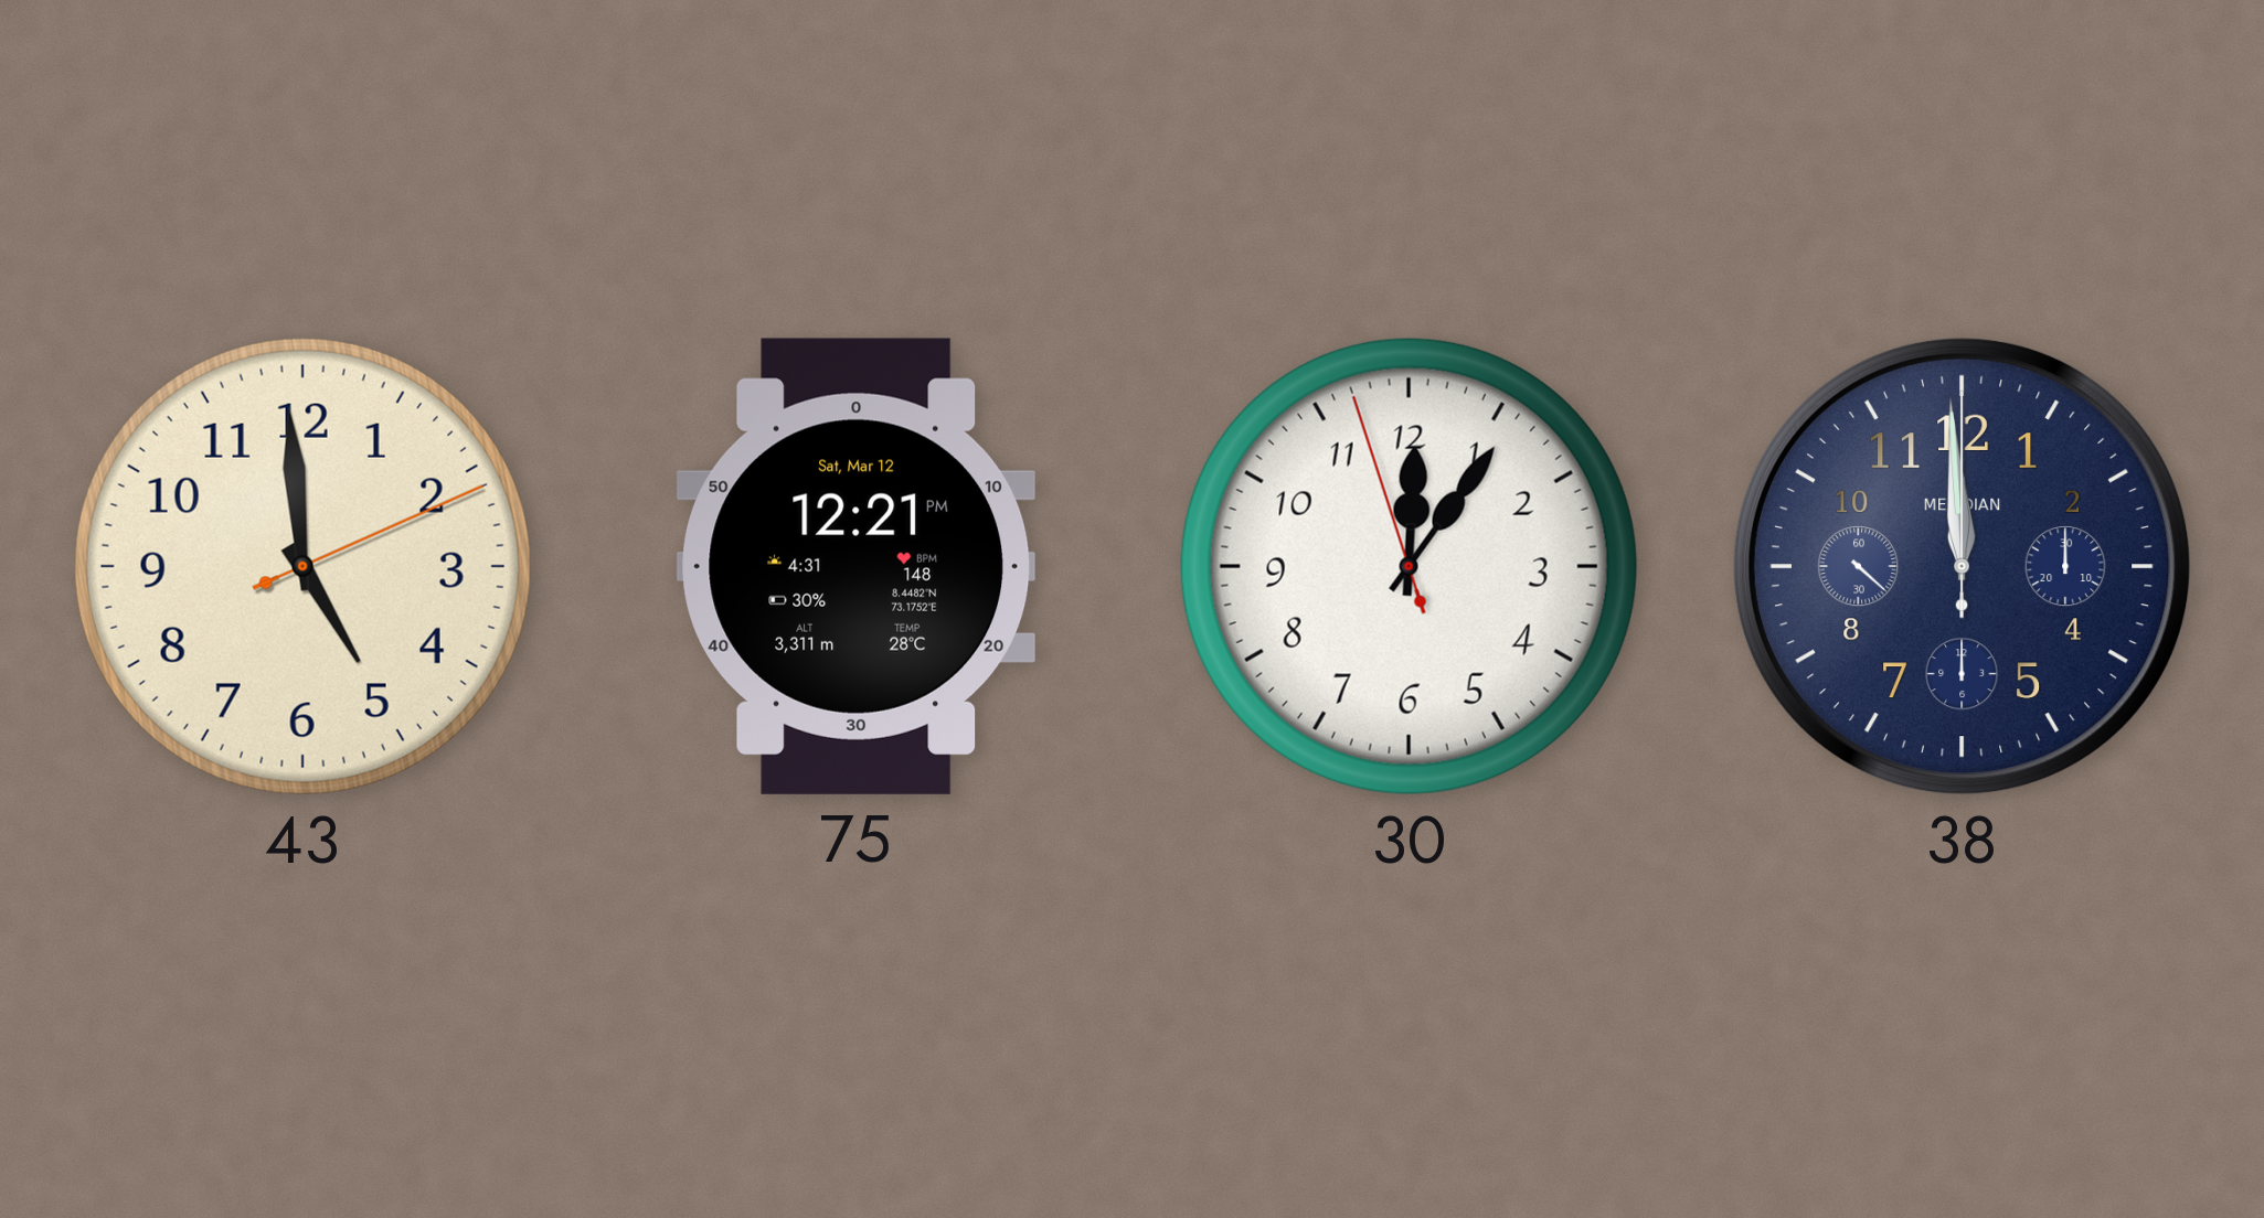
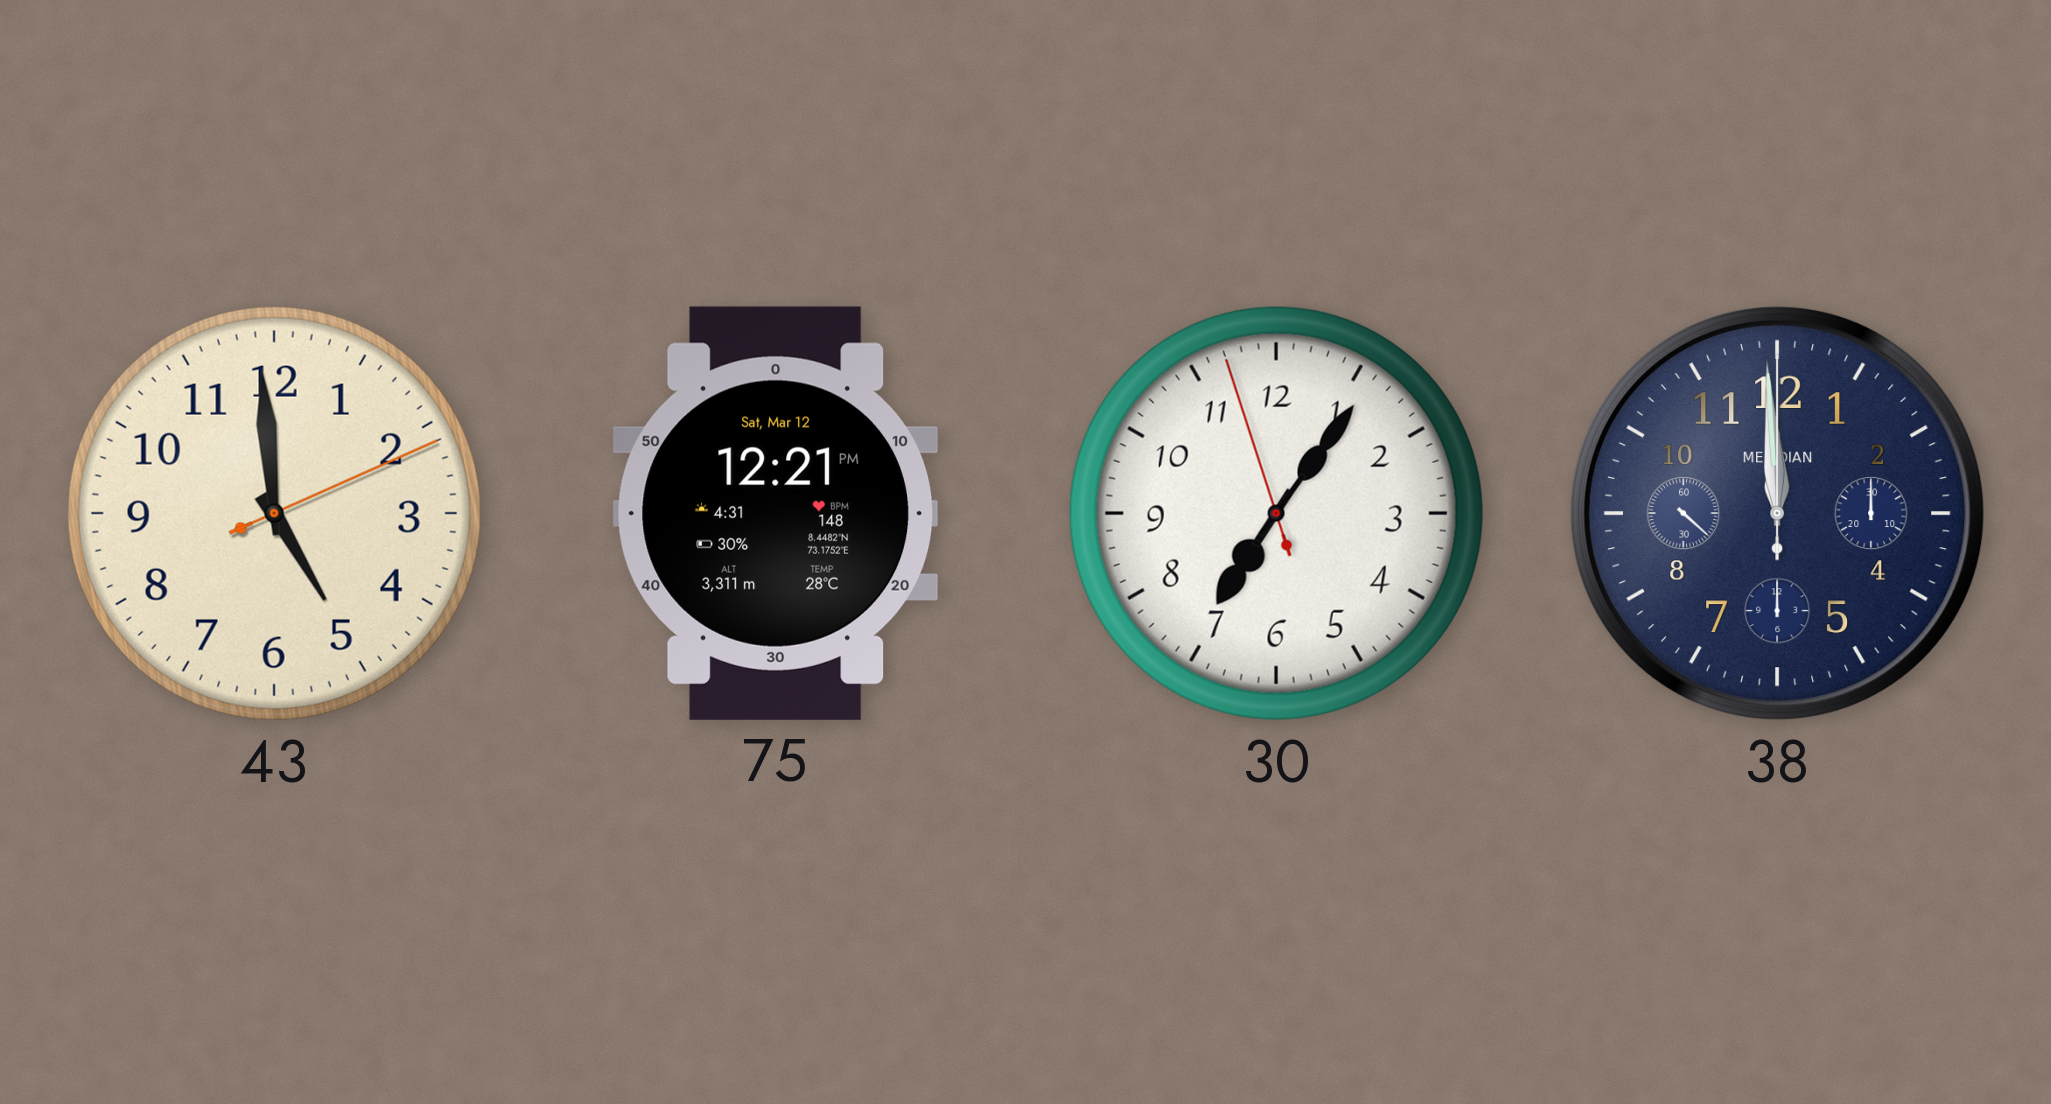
30: 12:05 -> 7:05
